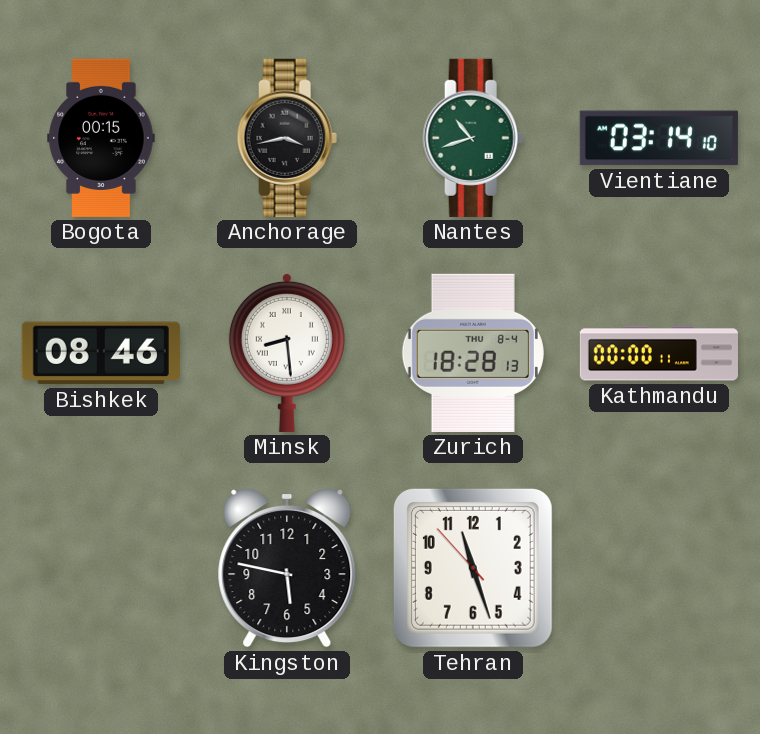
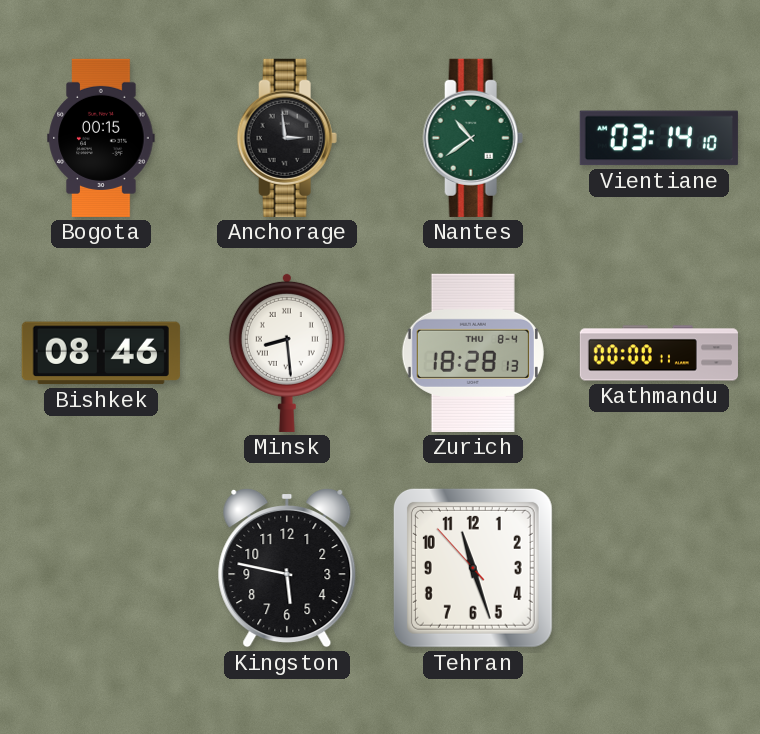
Anchorage: 3:43 -> 2:59
Nantes: 10:42 -> 10:39
